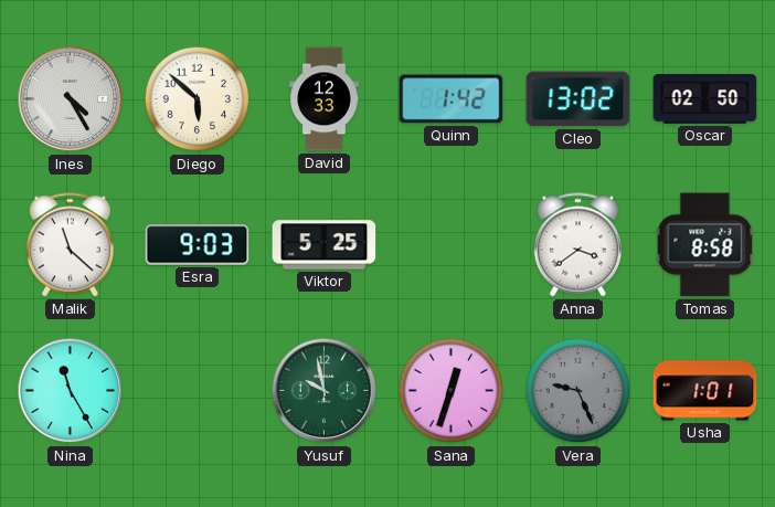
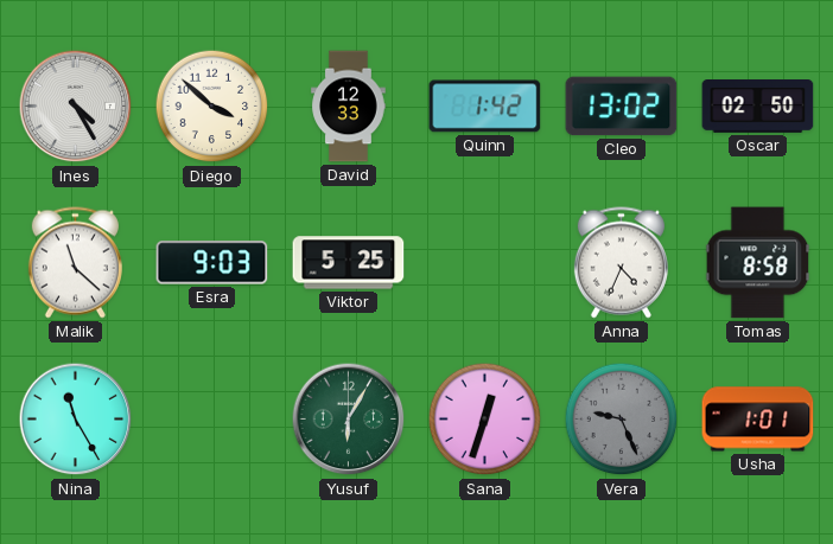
Diego: 5:52 -> 3:52
Anna: 3:39 -> 4:34
Yusuf: 9:58 -> 6:05
